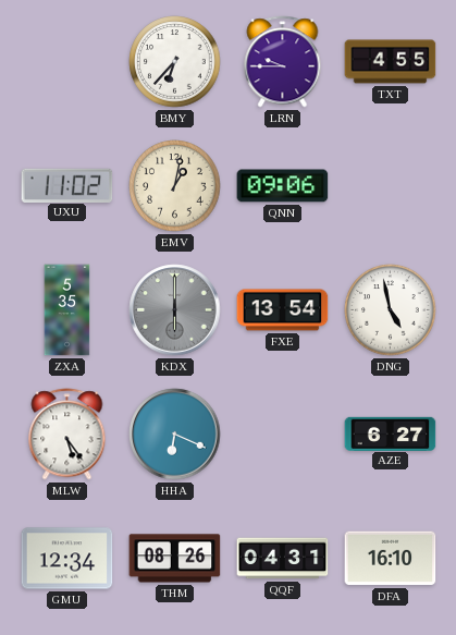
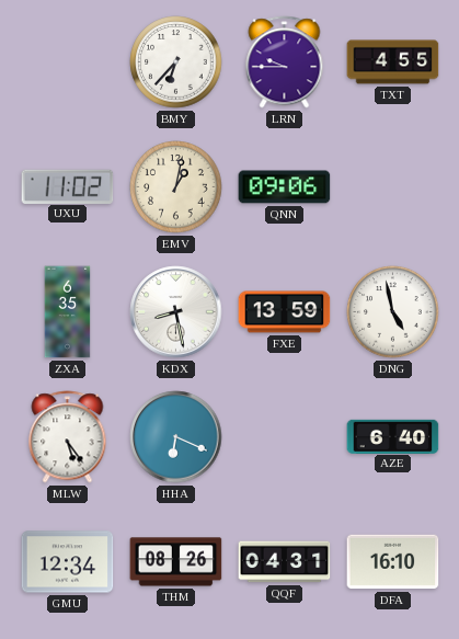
ZXA: 5:35 -> 6:35
KDX: 6:00 -> 8:28
KDX dial: grey -> white
FXE: 13:54 -> 13:59
AZE: 6:27 -> 6:40
